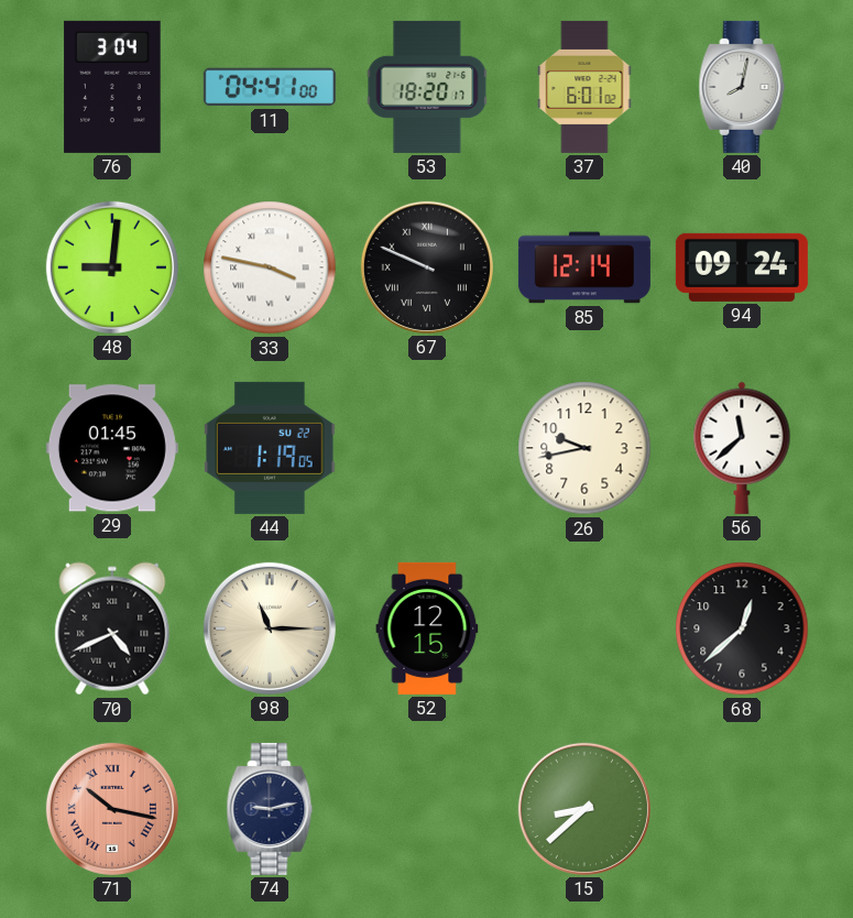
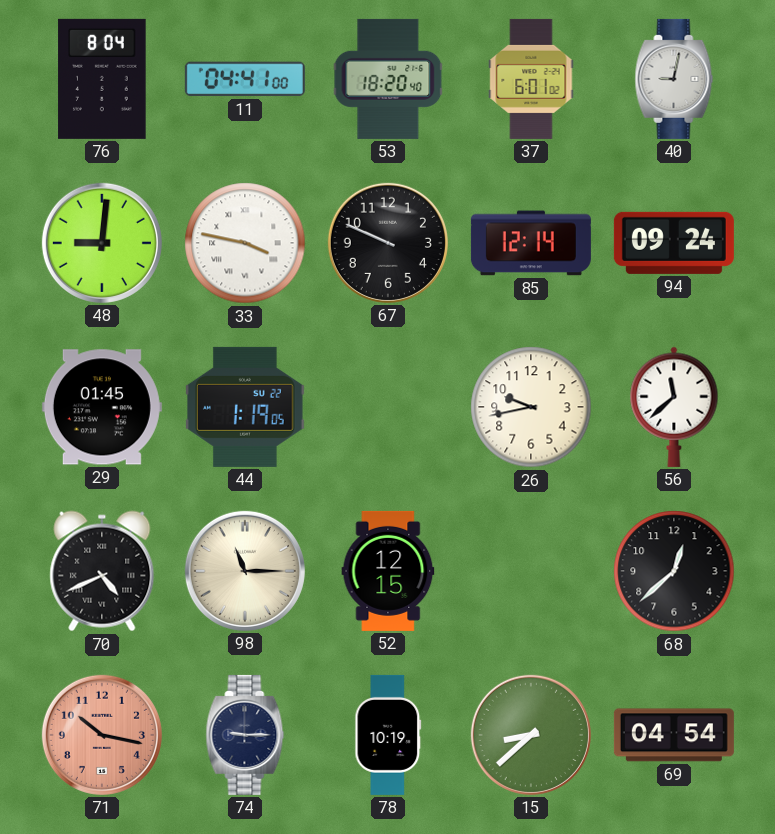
76: 3:04 -> 8:04
53: 18:20:17 -> 18:20:40
40: 8:02 -> 9:02
67 numerals: Roman -> Arabic
71 numerals: Roman -> Arabic
74: 9:13 -> 9:15
78: none -> 10:19
69: none -> 04:54
